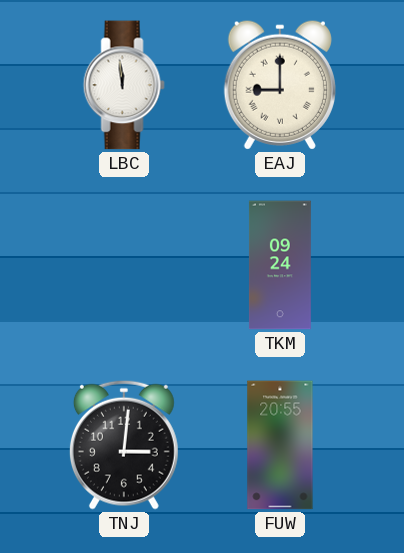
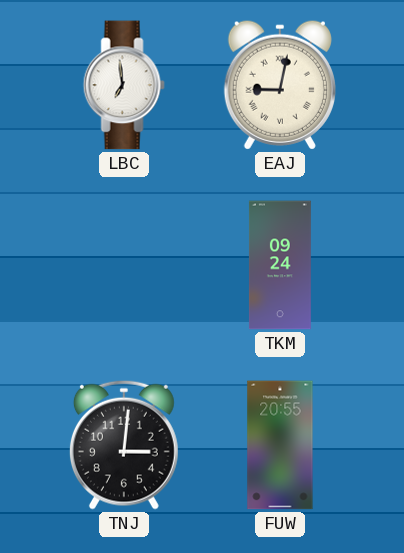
LBC: 11:59 -> 6:59
EAJ: 9:00 -> 9:02
